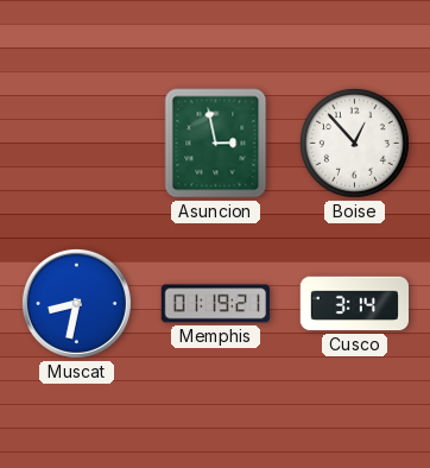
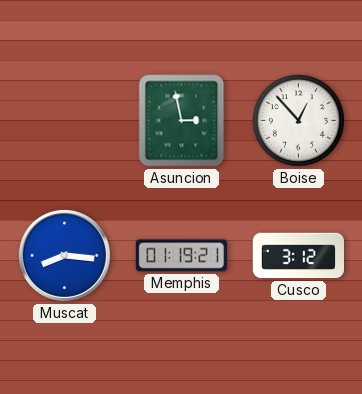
Muscat: 8:32 -> 8:16
Cusco: 3:14 -> 3:12
